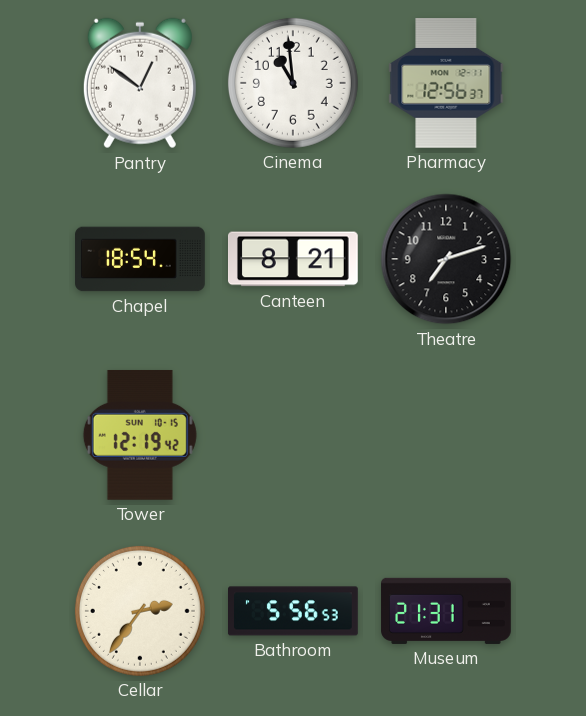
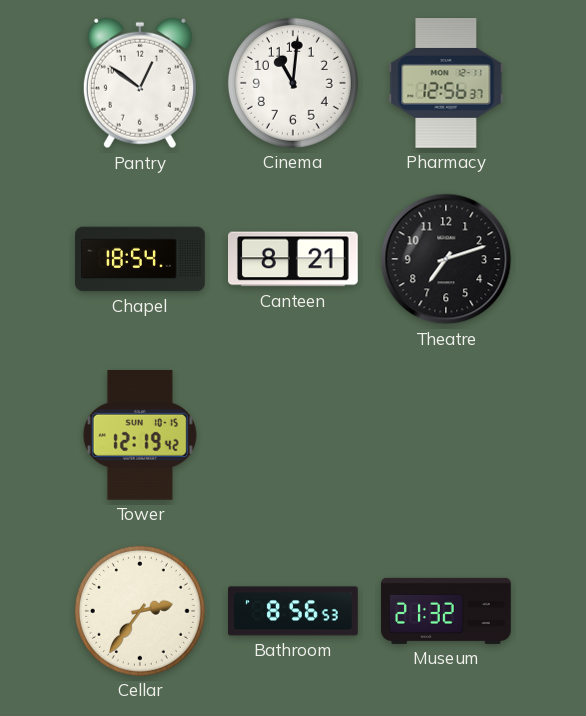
Cinema: 10:59 -> 11:01
Bathroom: 5:56 -> 8:56
Museum: 21:31 -> 21:32
